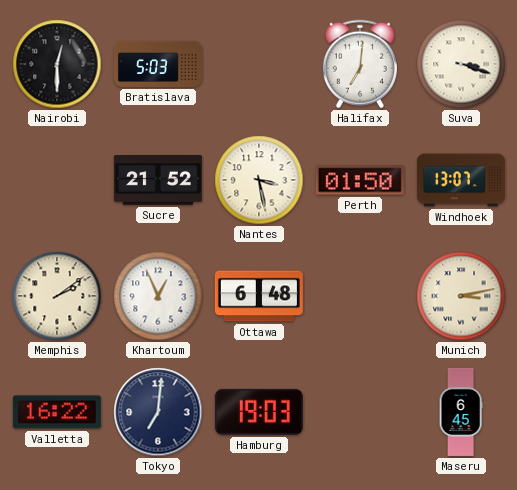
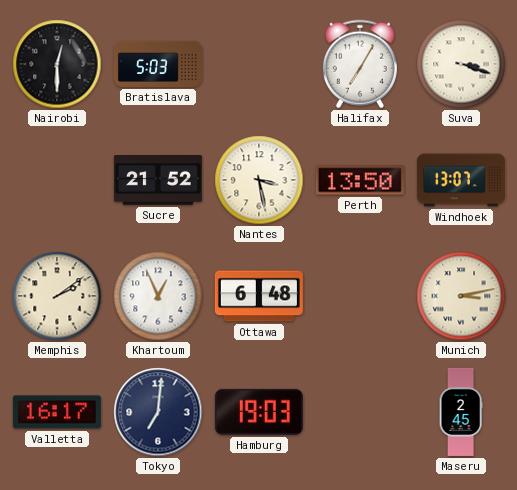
Halifax: 7:01 -> 7:05
Perth: 01:50 -> 13:50
Valletta: 16:22 -> 16:17
Maseru: 6:45 -> 2:45
